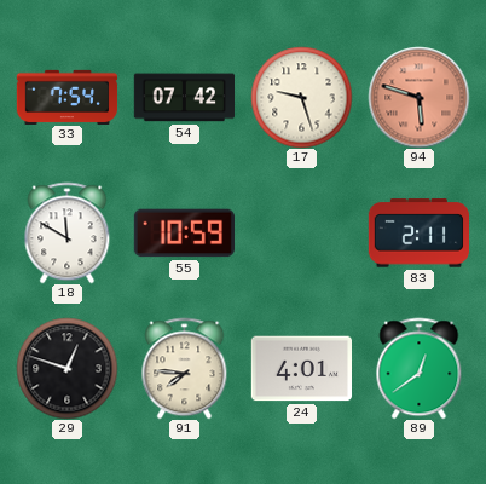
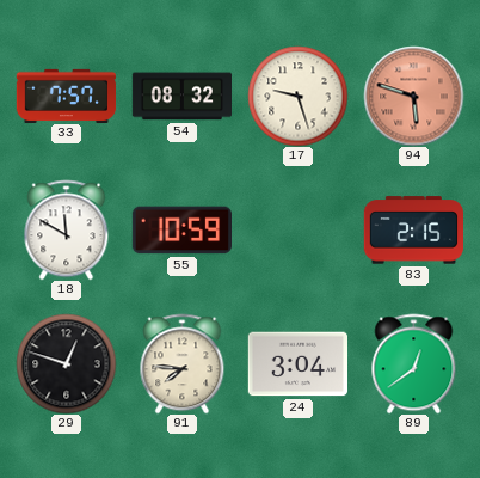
33: 7:54 -> 7:57
54: 07:42 -> 08:32
83: 2:11 -> 2:15
24: 4:01 -> 3:04
